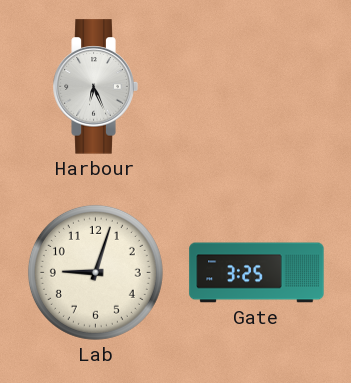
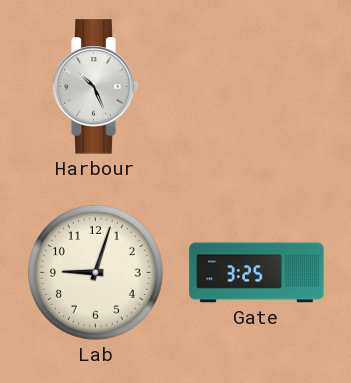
Harbour: 6:26 -> 10:26
